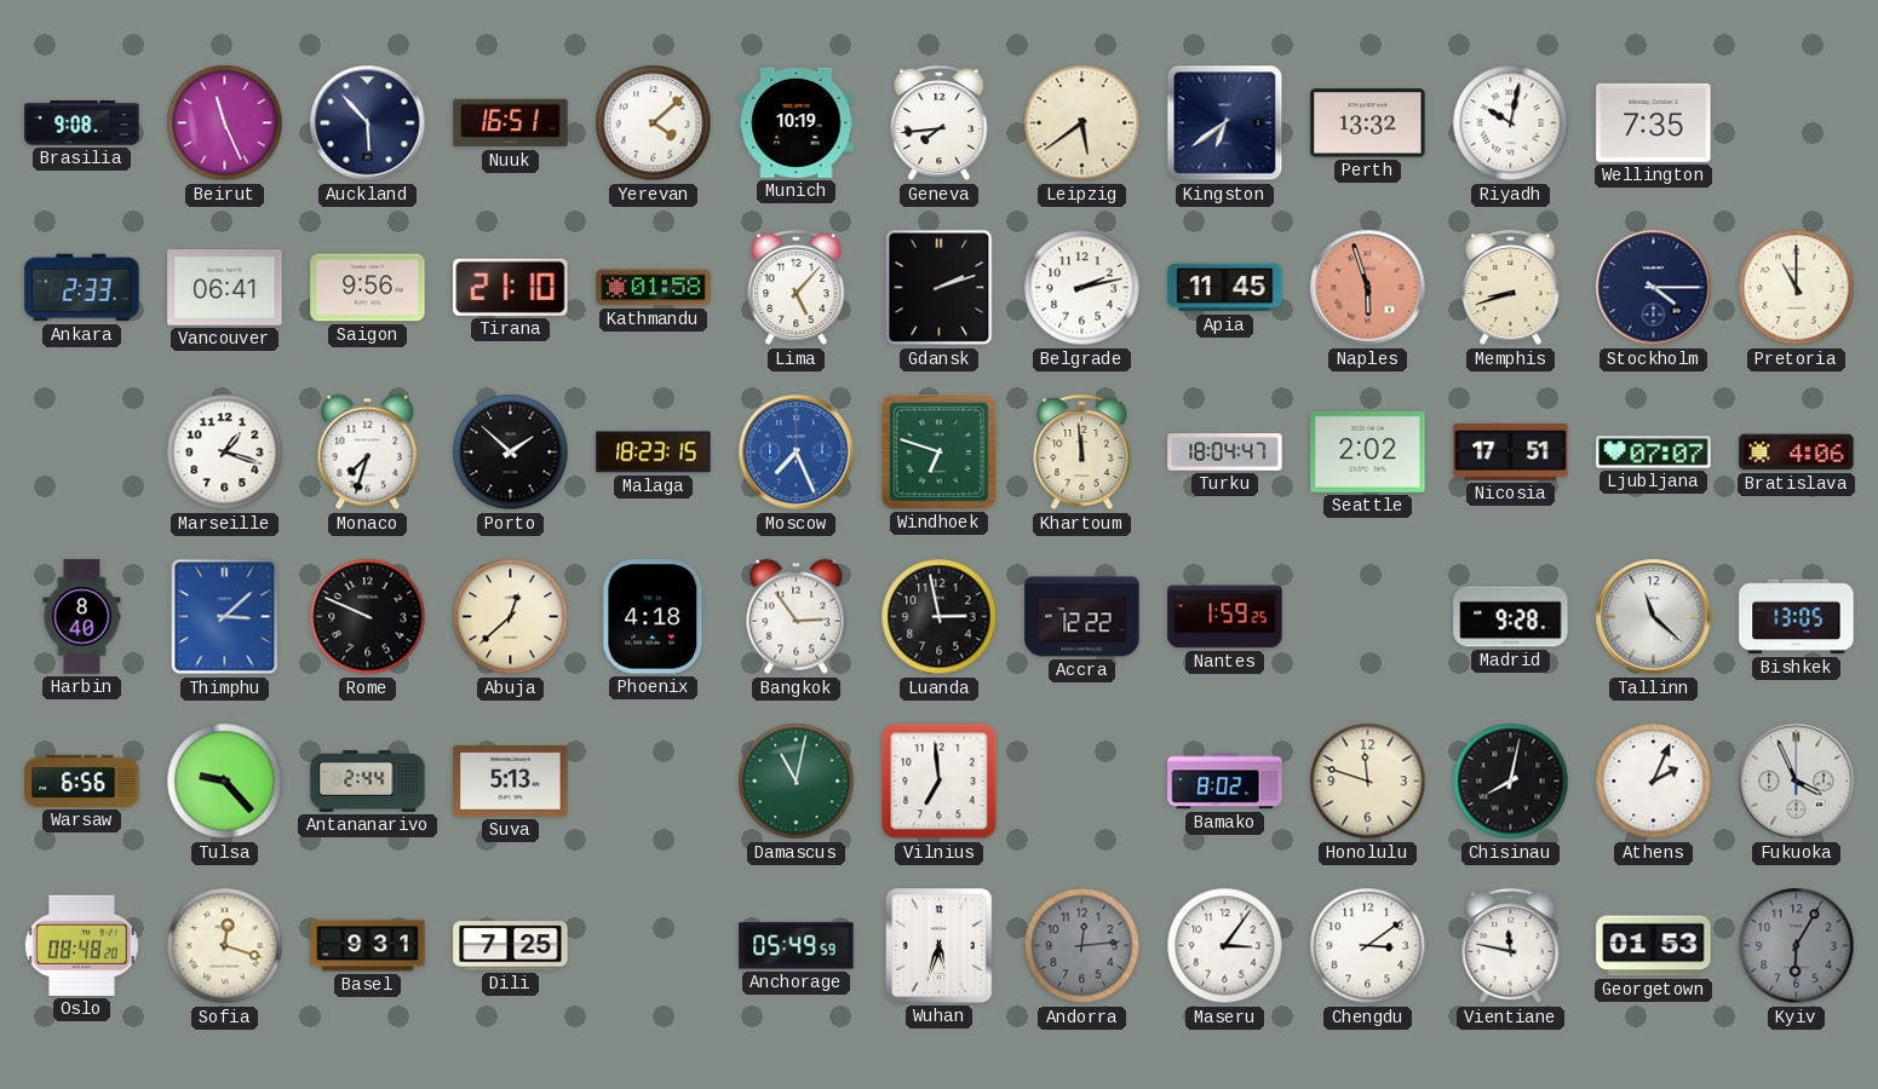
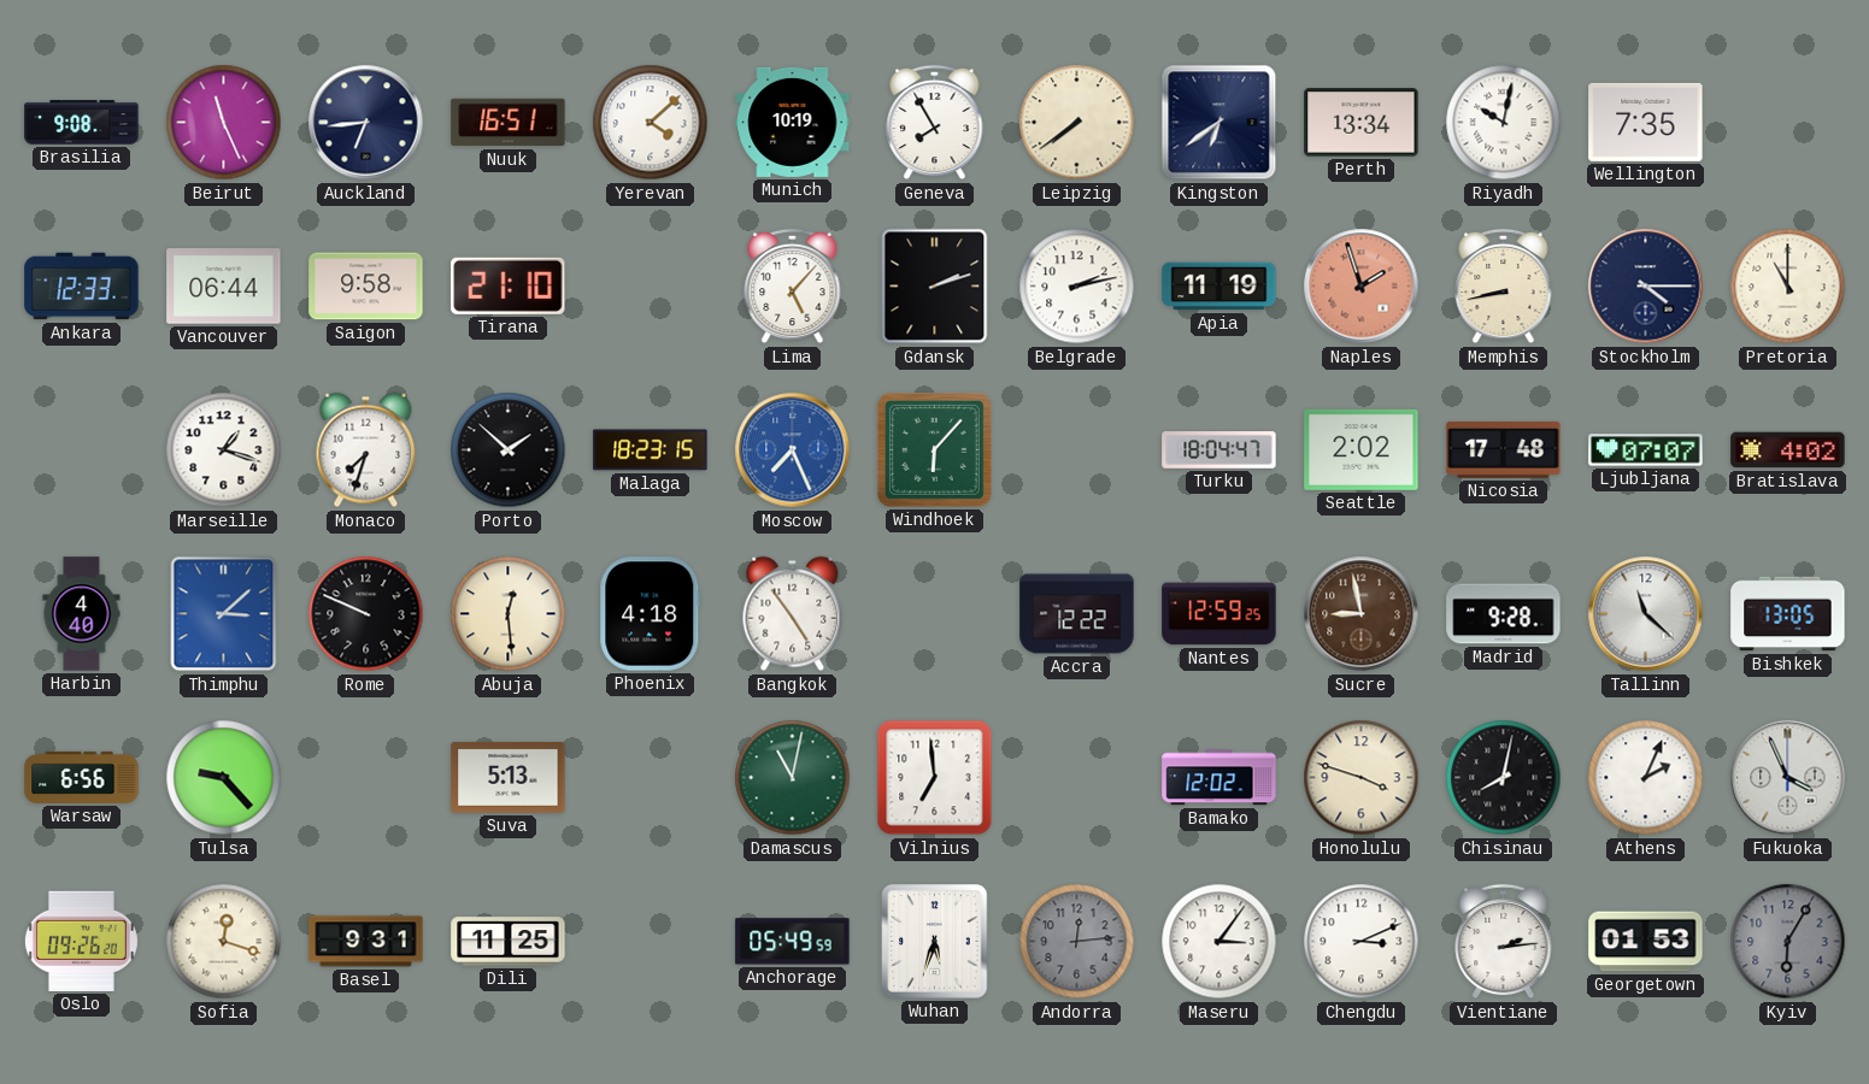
Auckland: 5:53 -> 6:44
Geneva: 7:44 -> 7:55
Leipzig: 5:39 -> 7:39
Perth: 13:32 -> 13:34
Ankara: 2:33 -> 12:33
Vancouver: 06:41 -> 06:44
Saigon: 9:56 -> 9:58
Kathmandu: 01:58 -> none
Apia: 11:45 -> 11:19
Naples: 5:57 -> 1:57
Memphis: 8:42 -> 8:43
Windhoek: 6:48 -> 6:07
Khartoum: 11:59 -> none
Nicosia: 17:51 -> 17:48
Bratislava: 4:06 -> 4:02
Harbin: 8:40 -> 4:40
Abuja: 12:38 -> 12:29
Bangkok: 2:54 -> 4:54
Luanda: 2:58 -> none
Nantes: 1:59 -> 12:59
Sucre: none -> 8:58
Antananarivo: 2:44 -> none
Bamako: 8:02 -> 12:02
Honolulu: 11:48 -> 3:48
Oslo: 08:48 -> 09:26
Dili: 7:25 -> 11:25
Chengdu: 3:09 -> 3:11
Vientiane: 11:47 -> 2:14
